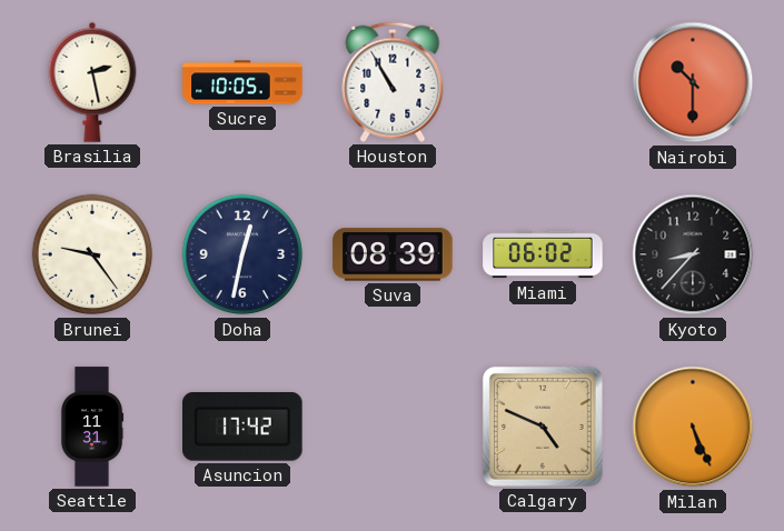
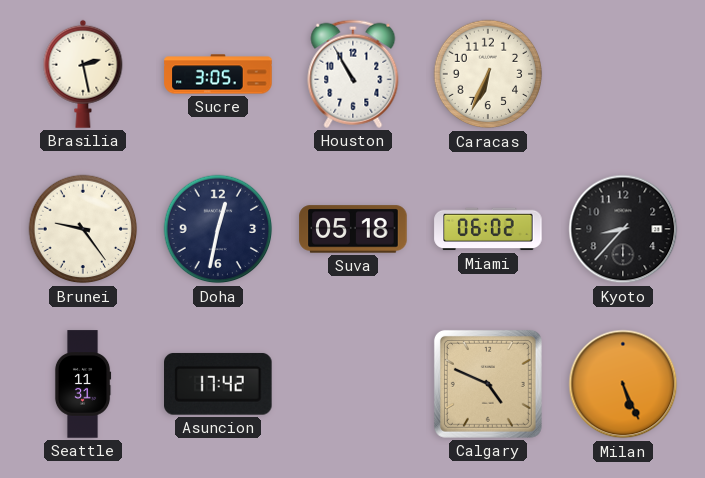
Sucre: 10:05 -> 3:05
Caracas: none -> 6:34
Nairobi: 10:30 -> none
Suva: 08:39 -> 05:18
